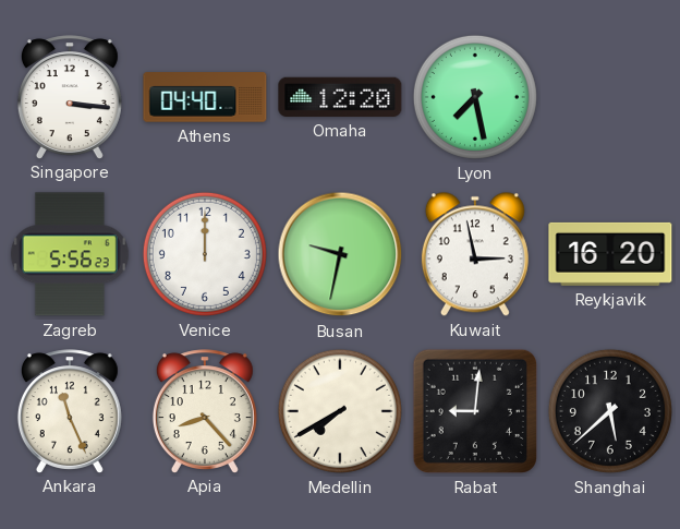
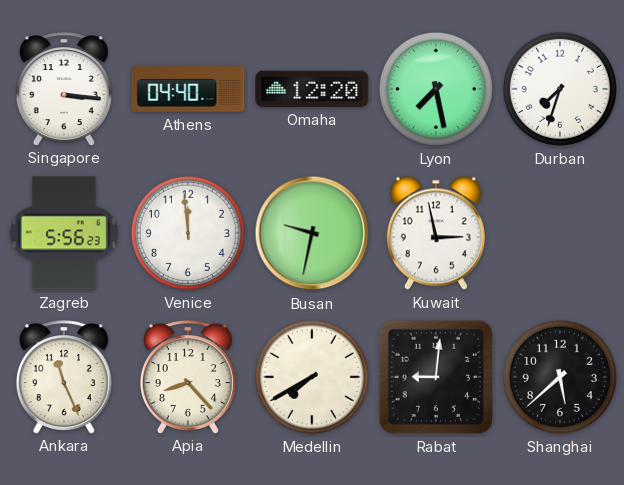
Durban: none -> 7:33
Venice: 12:00 -> 11:59
Reykjavik: 16:20 -> none
